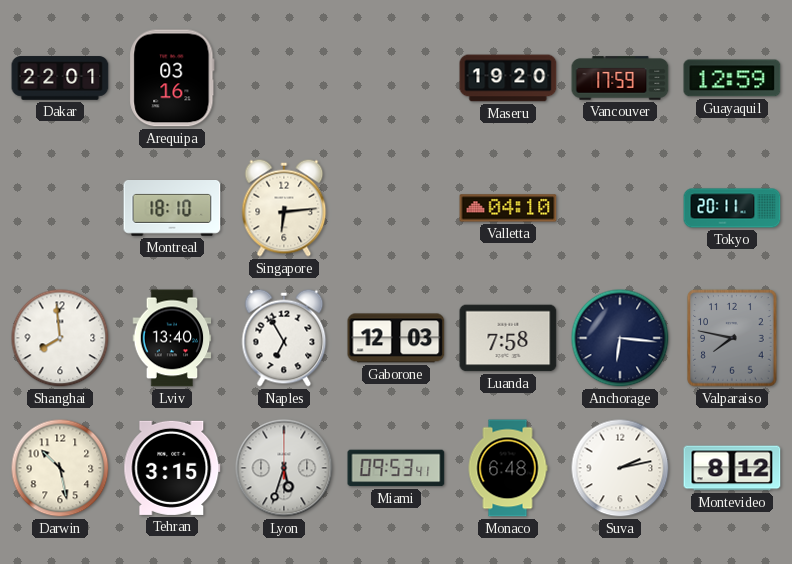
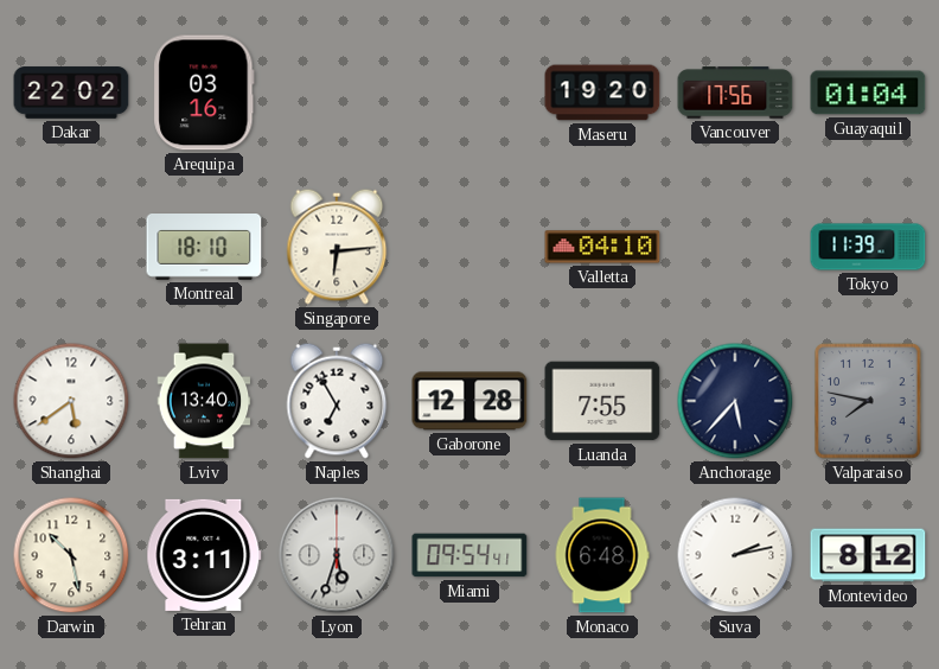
Dakar: 22:01 -> 22:02
Vancouver: 17:59 -> 17:56
Guayaquil: 12:59 -> 01:04
Tokyo: 20:11 -> 11:39
Shanghai: 7:59 -> 5:39
Gaborone: 12:03 -> 12:28
Luanda: 7:58 -> 7:55
Anchorage: 6:16 -> 5:37
Tehran: 3:15 -> 3:11
Miami: 09:53 -> 09:54
